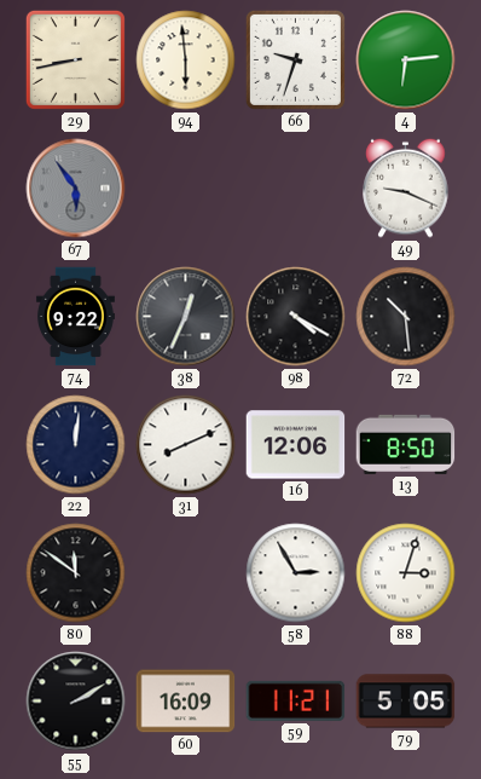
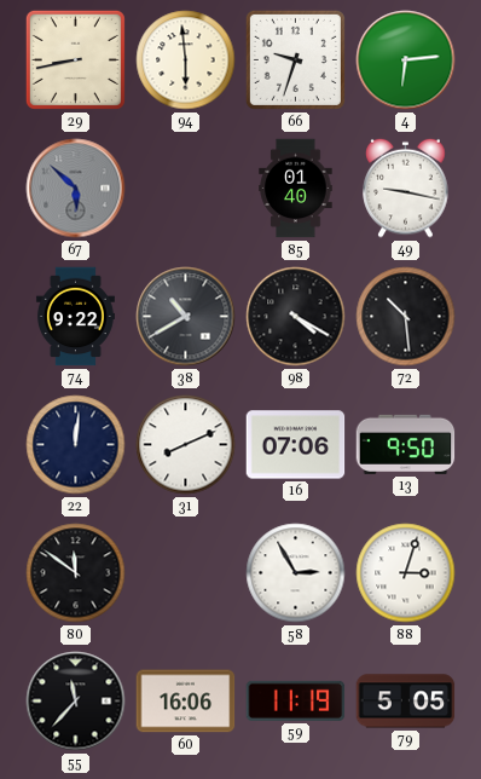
67: 5:54 -> 5:52
85: none -> 01:40
49: 9:19 -> 9:17
38: 12:34 -> 10:40
16: 12:06 -> 07:06
13: 8:50 -> 9:50
55: 2:10 -> 11:37
60: 16:09 -> 16:06
59: 11:21 -> 11:19
